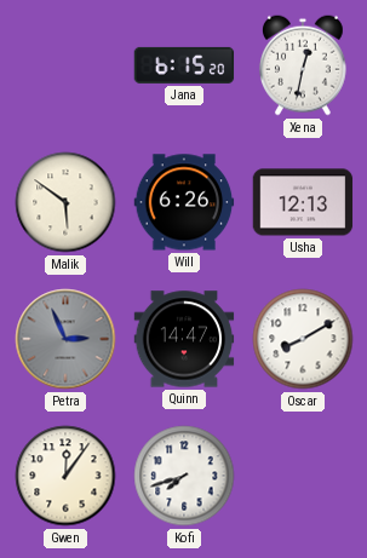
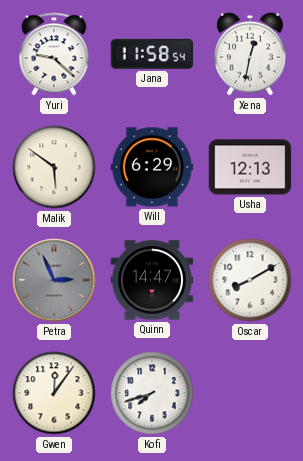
Yuri: none -> 9:22
Jana: 6:15 -> 11:58
Will: 6:26 -> 6:29
